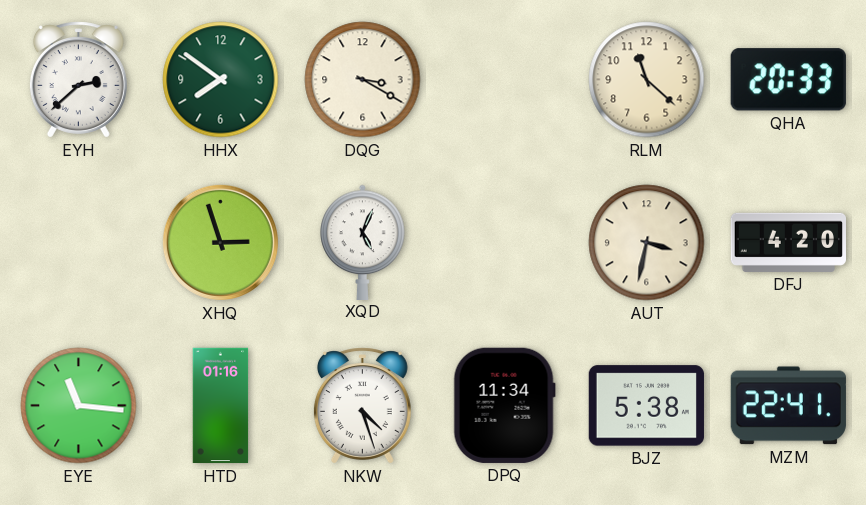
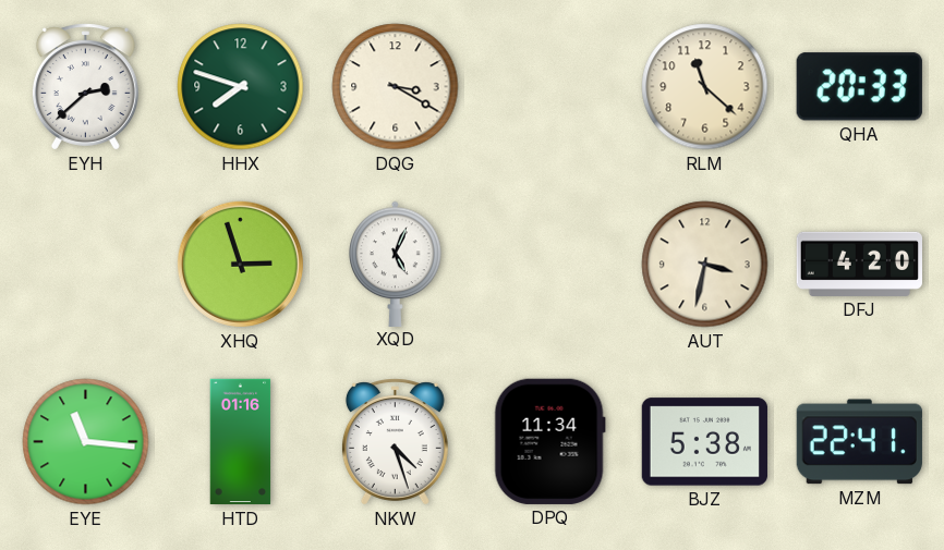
HHX: 7:51 -> 7:48
